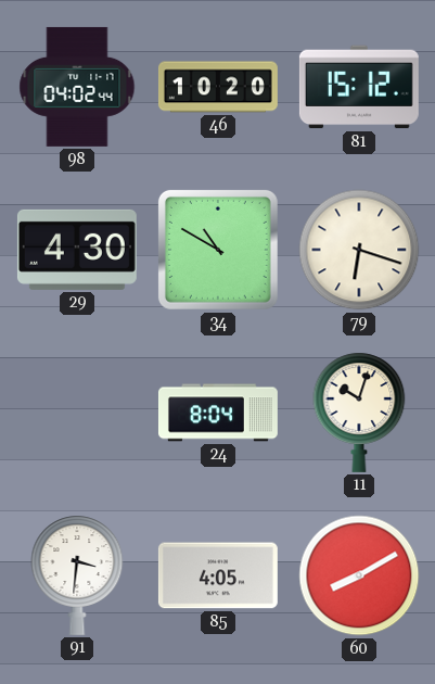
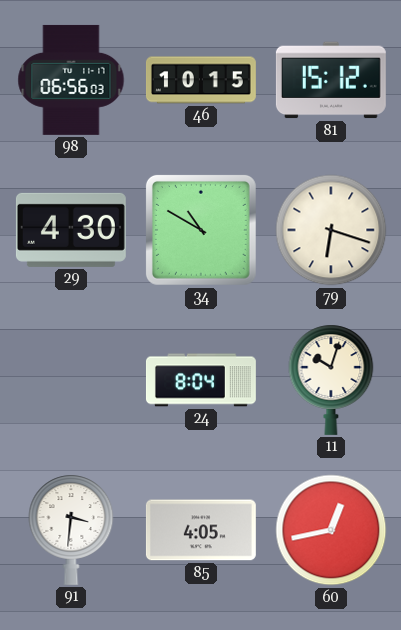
98: 04:02 -> 06:56
46: 10:20 -> 10:15
60: 8:10 -> 12:43
